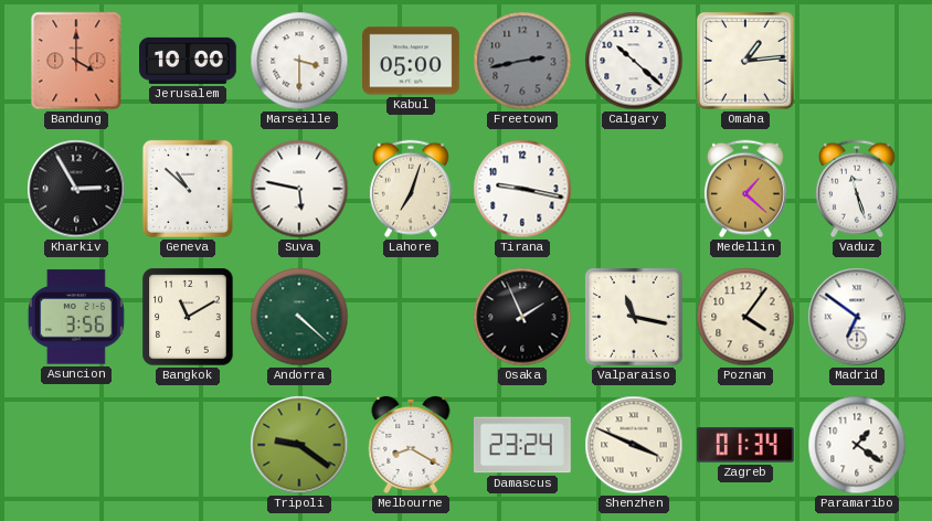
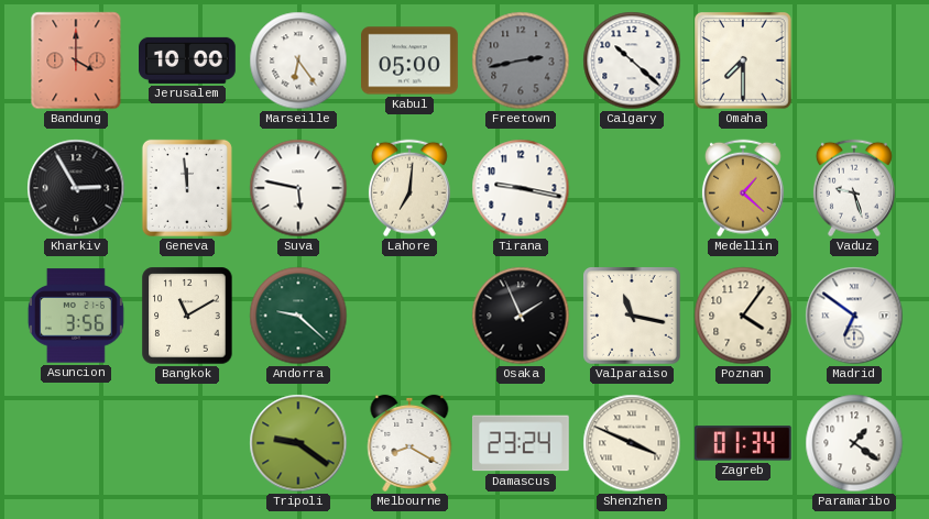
Marseille: 3:30 -> 6:24
Omaha: 1:14 -> 7:30
Geneva: 10:52 -> 11:59
Lahore: 7:03 -> 7:01
Vaduz: 11:27 -> 9:27
Andorra: 4:22 -> 9:22
